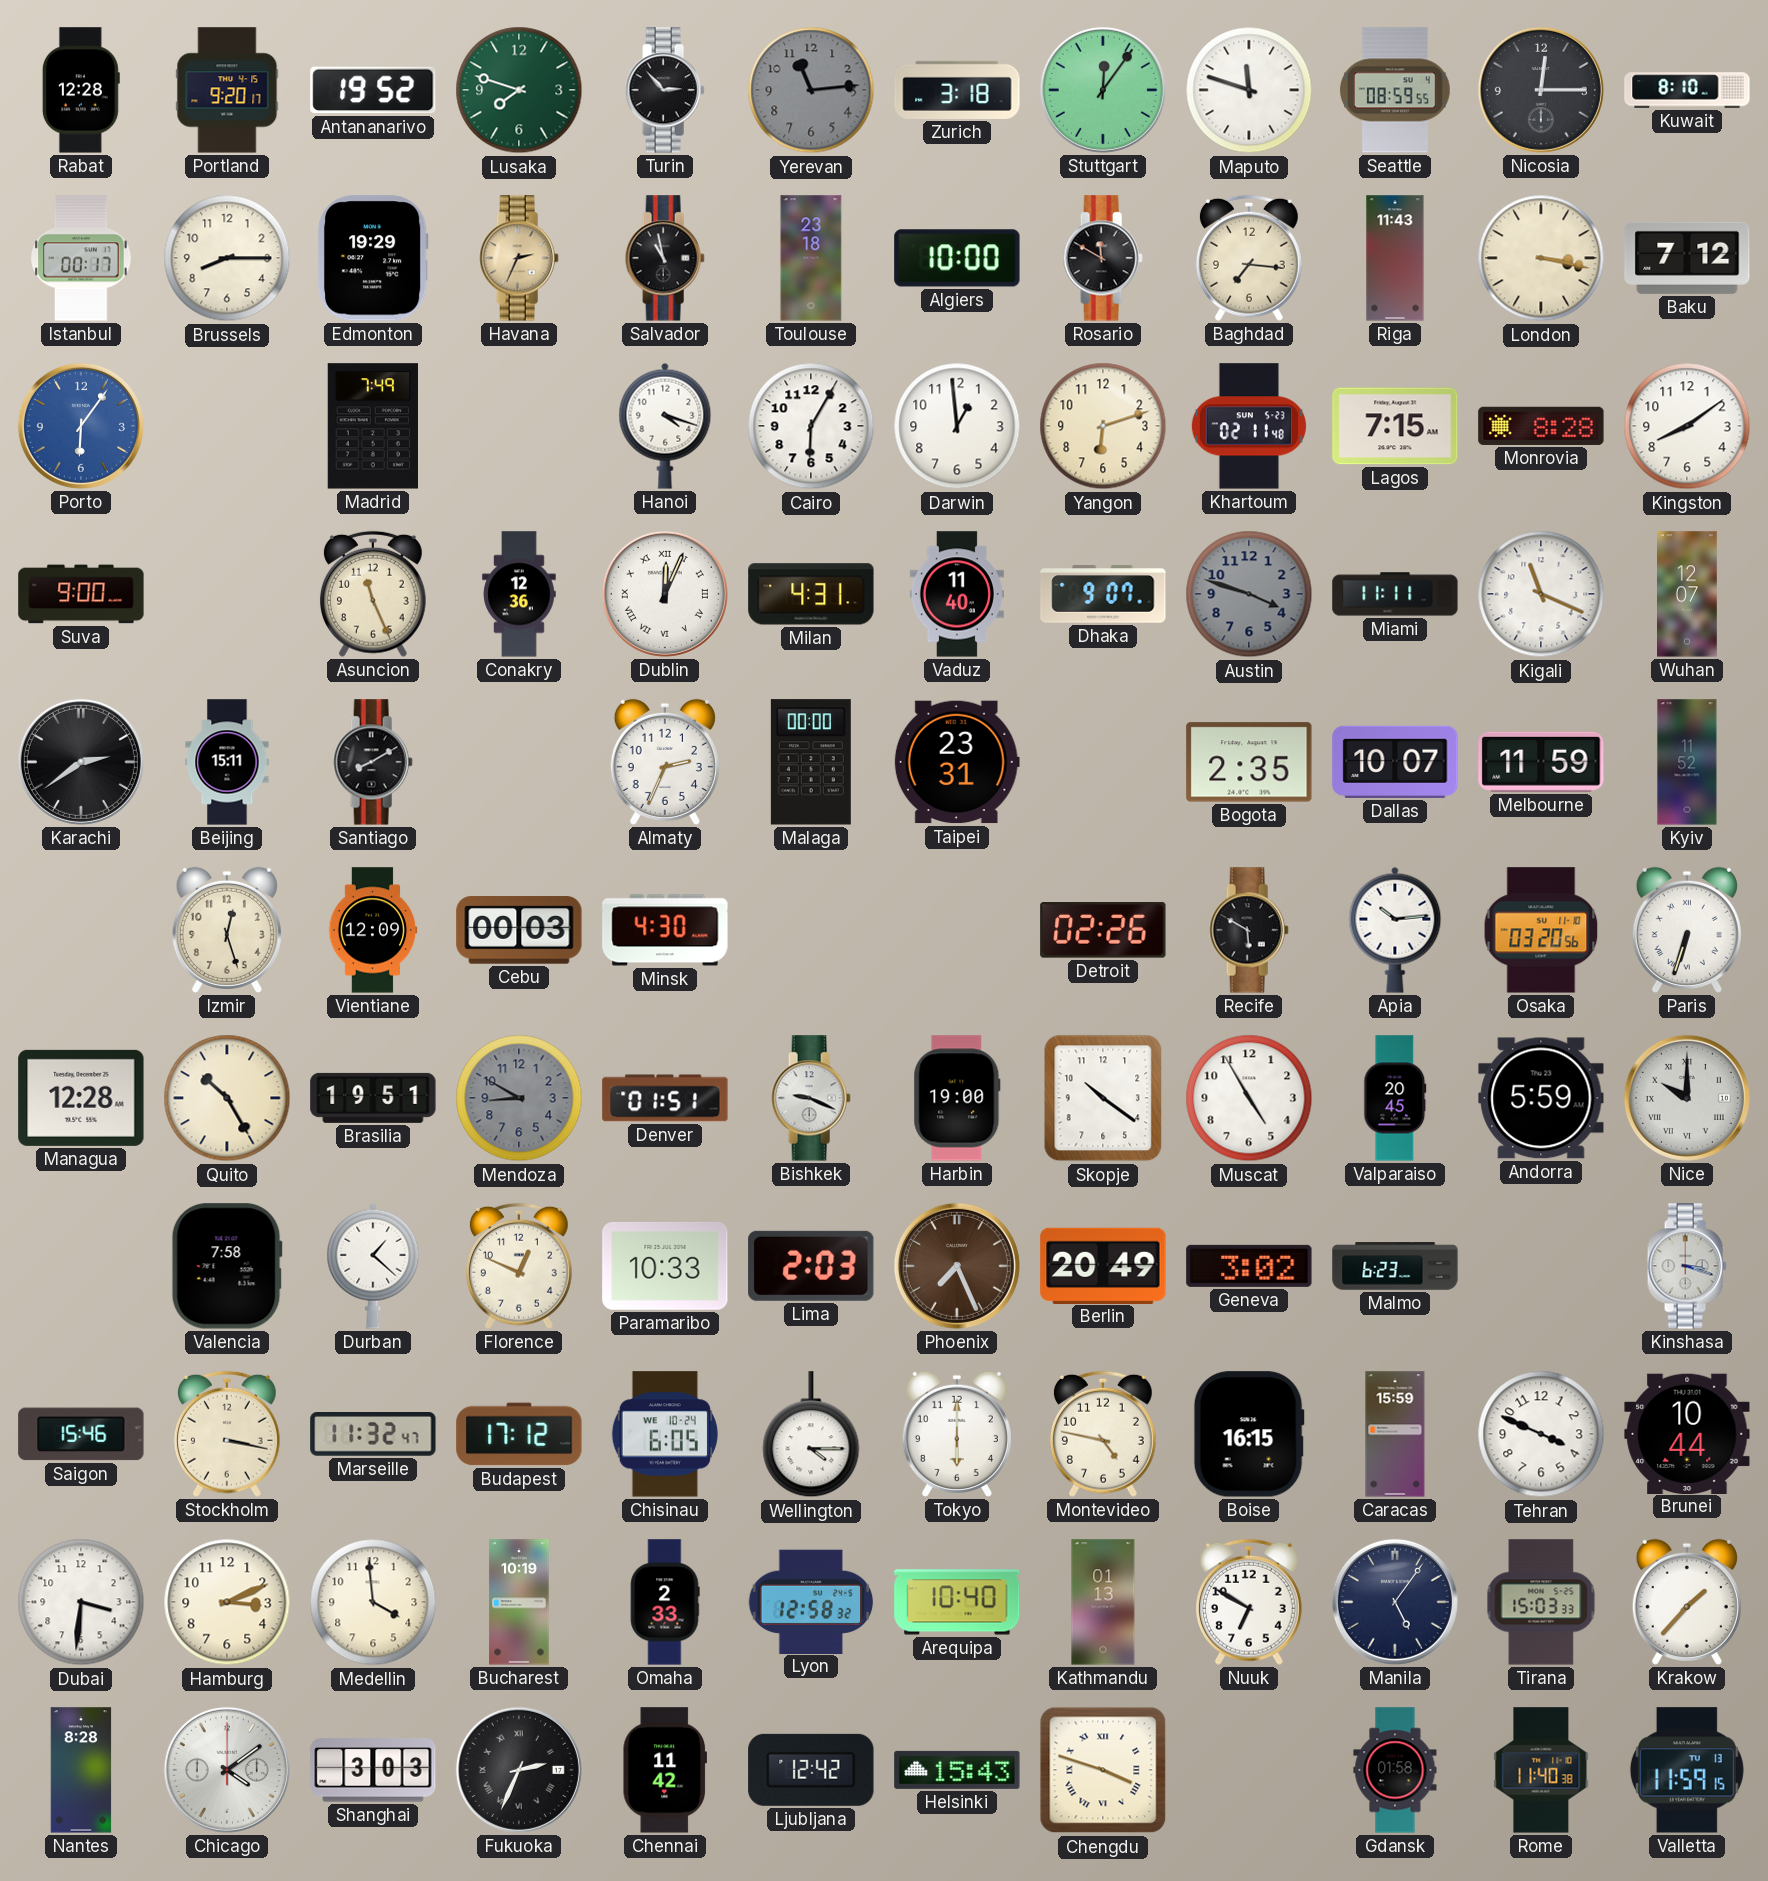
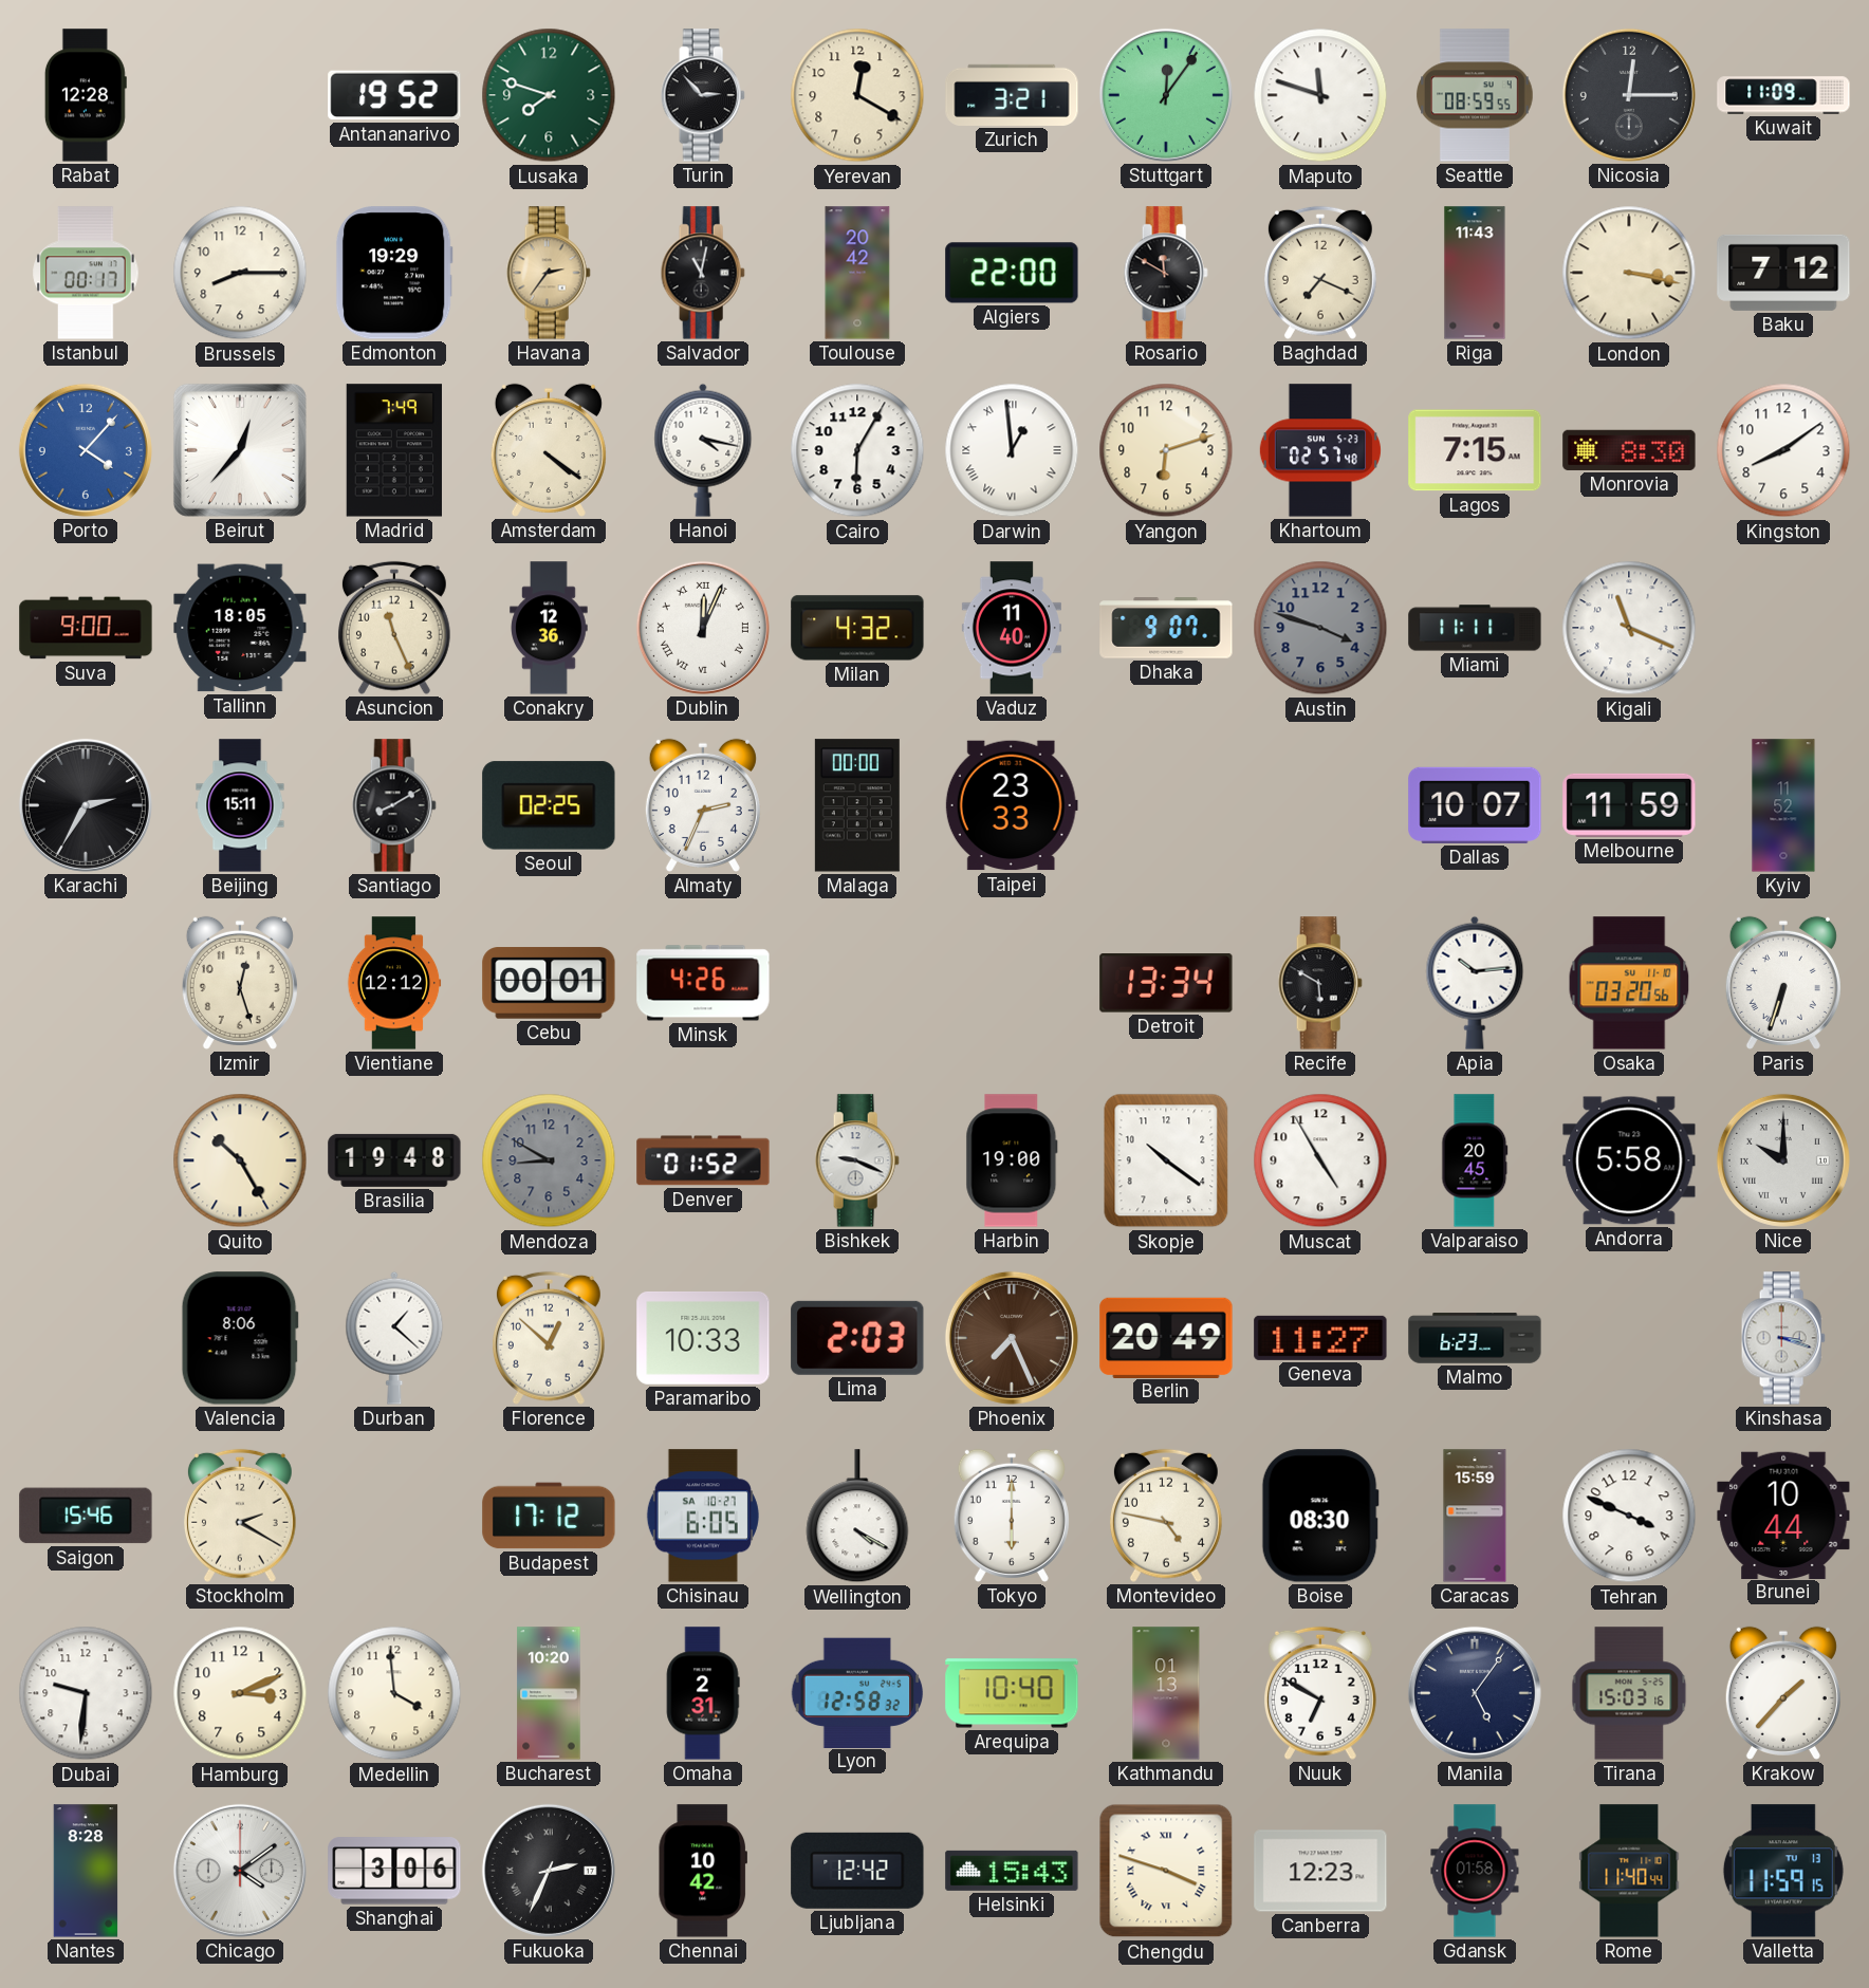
Portland: 9:20 -> none
Yerevan: 11:14 -> 12:20
Yerevan dial: grey -> cream
Zurich: 3:18 -> 3:21
Kuwait: 8:10 -> 11:09
Havana: 2:34 -> 2:36
Salvador: 10:58 -> 11:02
Toulouse: 23:18 -> 20:42
Algiers: 10:00 -> 22:00
Baghdad: 7:16 -> 7:19
Porto: 6:06 -> 4:07
Beirut: none -> 12:37
Amsterdam: none -> 4:21
Hanoi: 4:18 -> 4:17
Darwin numerals: Arabic -> Roman
Khartoum: 02:11 -> 02:57
Monrovia: 8:28 -> 8:30
Tallinn: none -> 18:05
Milan: 4:31 -> 4:32
Wuhan: 12:07 -> none
Karachi: 2:39 -> 2:35
Seoul: none -> 02:25
Taipei: 23:31 -> 23:33
Bogota: 2:35 -> none
Vientiane: 12:09 -> 12:12
Cebu: 00:03 -> 00:01
Minsk: 4:30 -> 4:26
Detroit: 02:26 -> 13:34
Managua: 12:28 -> none
Brasilia: 19:51 -> 19:48
Denver: 01:51 -> 01:52
Andorra: 5:59 -> 5:58
Valencia: 7:58 -> 8:06
Florence: 12:49 -> 12:52
Geneva: 3:02 -> 11:27
Stockholm: 3:17 -> 2:20
Marseille: 11:32 -> none
Chisinau date: WE 10-24 -> SA 10-27
Wellington: 4:15 -> 4:20
Boise: 16:15 -> 08:30
Dubai: 3:31 -> 9:31
Bucharest: 10:19 -> 10:20
Omaha: 2:33 -> 2:31
Tirana: 15:03:33 -> 15:03:16
Shanghai: 3:03 -> 3:06
Chennai: 11:42 -> 10:42
Canberra: none -> 12:23
Rome: 11:40:38 -> 11:40:44
